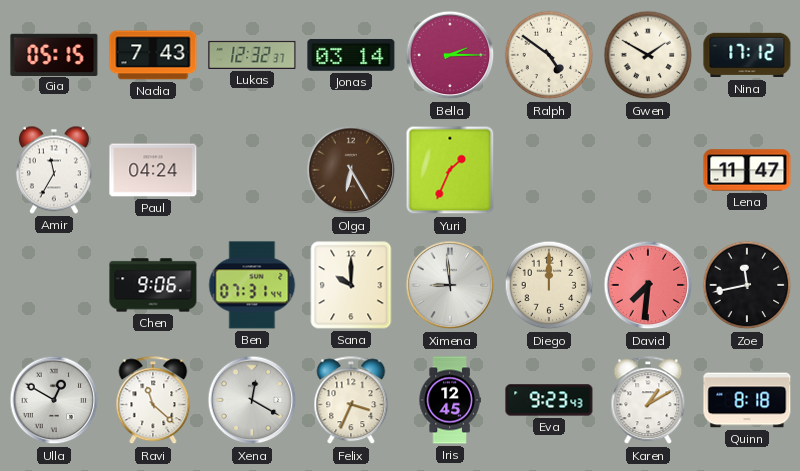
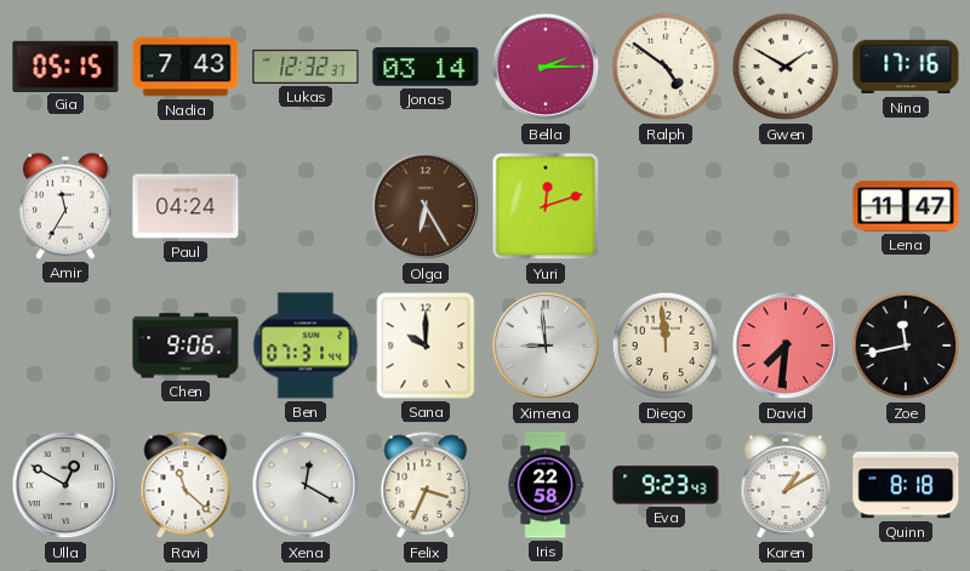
Nina: 17:12 -> 17:16
Yuri: 1:34 -> 12:12
Diego: 12:00 -> 11:59
Iris: 12:45 -> 22:58
